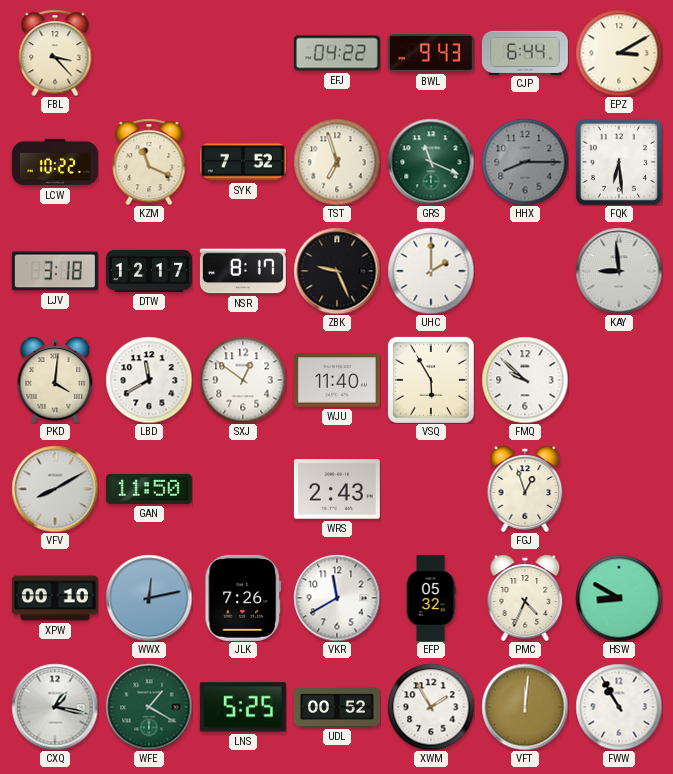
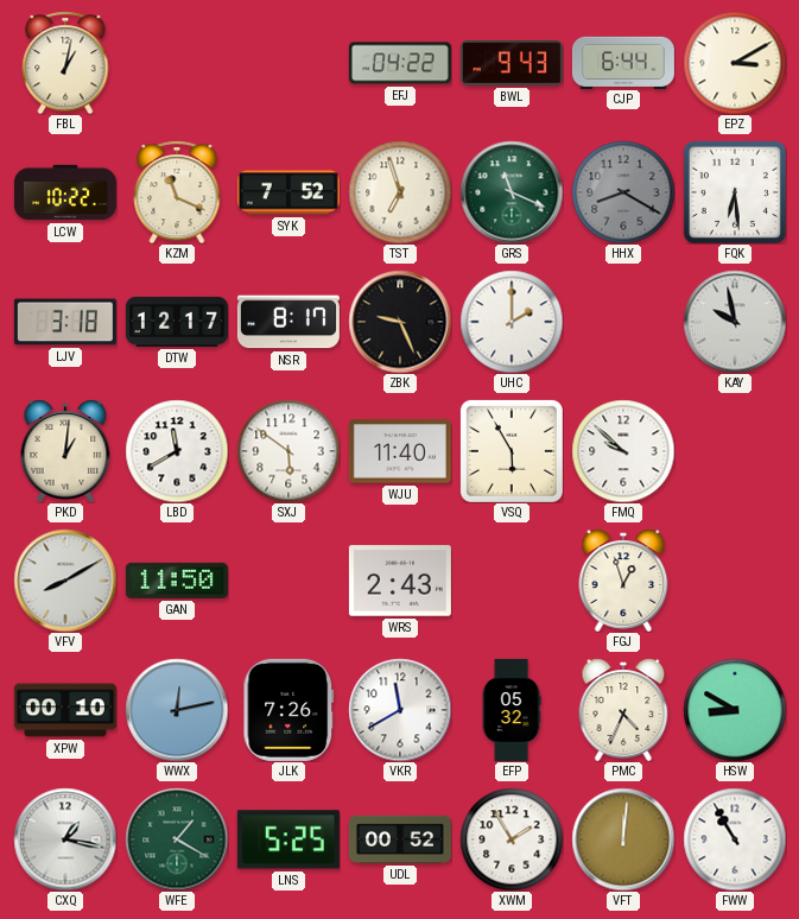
FBL: 3:23 -> 1:02
HHX: 8:15 -> 8:20
KAY: 8:59 -> 9:58
PKD: 4:01 -> 1:01
SXJ: 12:51 -> 5:51
